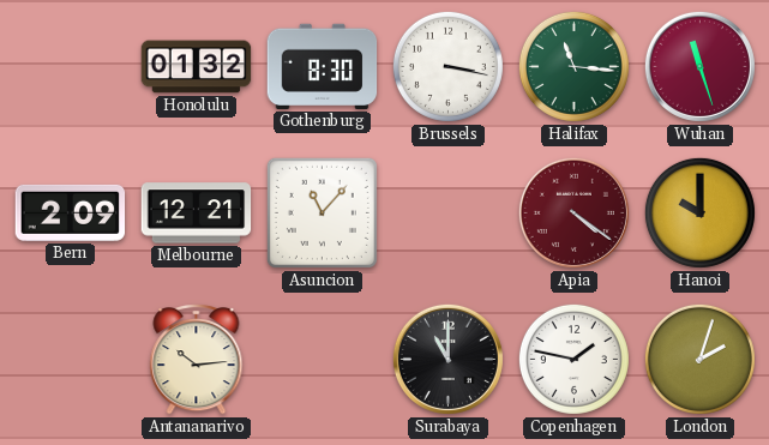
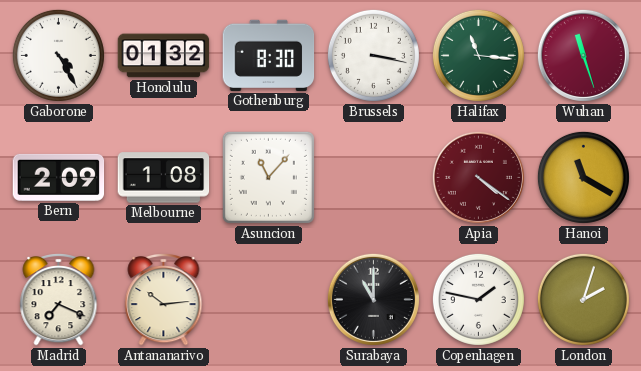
Gaborone: none -> 4:25
Melbourne: 12:21 -> 1:08
Hanoi: 10:00 -> 11:20
Madrid: none -> 7:19
